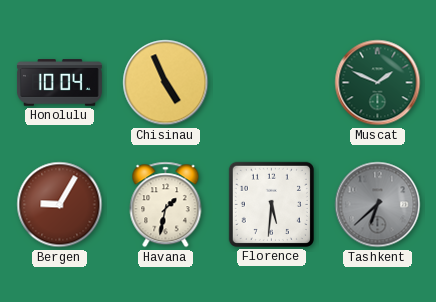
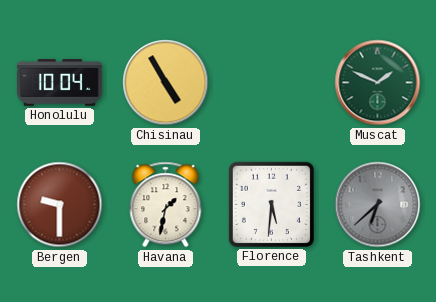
Chisinau: 4:56 -> 4:55
Bergen: 9:05 -> 9:30
